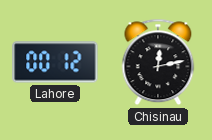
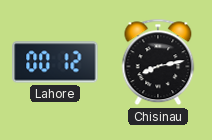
Chisinau: 12:13 -> 8:13
